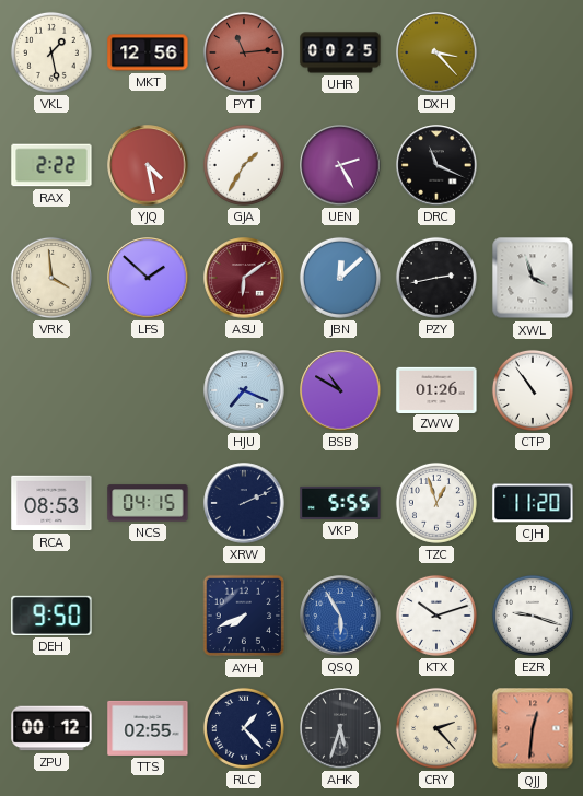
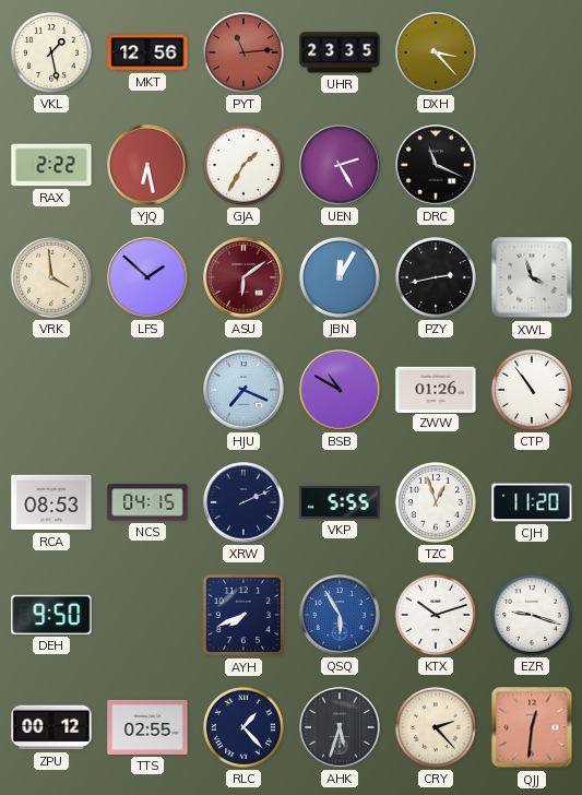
UHR: 00:25 -> 23:35
YJQ: 4:28 -> 6:28
JBN: 12:08 -> 12:05
